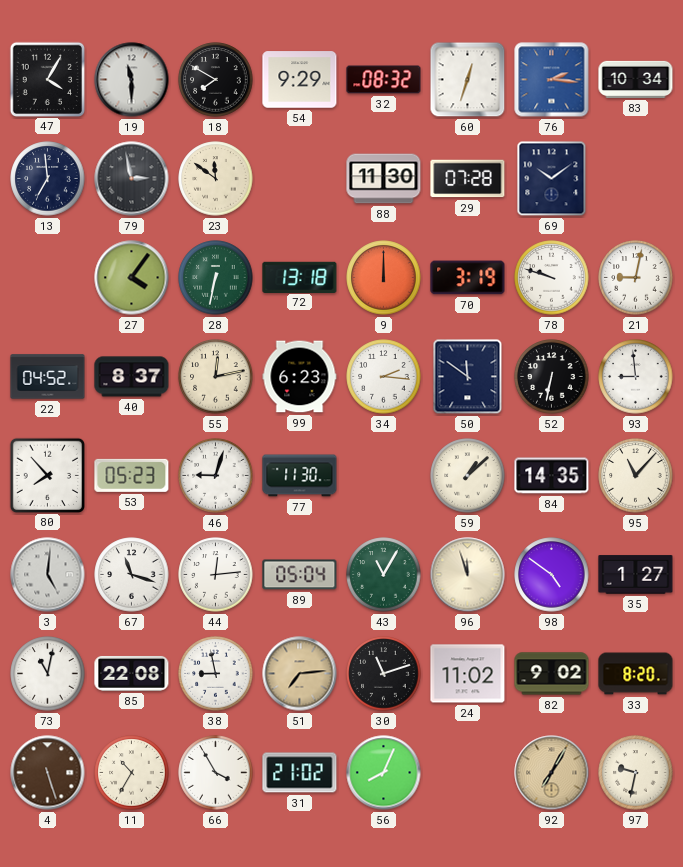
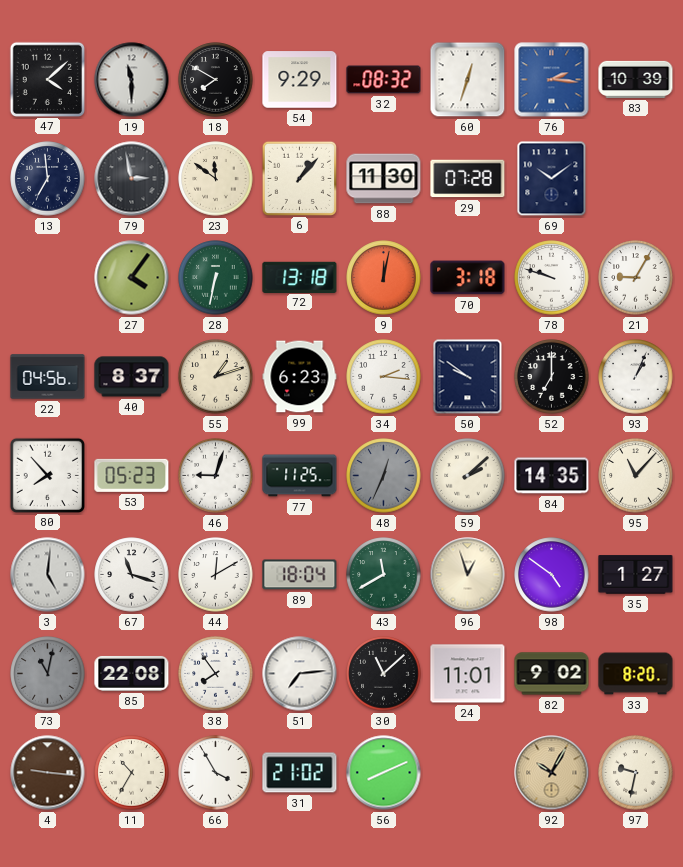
47: 4:05 -> 4:08
83: 10:34 -> 10:39
6: none -> 1:07
9: 12:00 -> 12:02
70: 3:19 -> 3:18
21: 9:02 -> 9:05
22: 04:52 -> 04:56
55: 12:13 -> 1:12
50: 11:51 -> 9:51
52: 6:32 -> 7:00
93: 8:59 -> 1:04
77: 11:30 -> 11:25
48: none -> 12:34
59: 1:08 -> 2:08
44: 12:14 -> 12:10
89: 05:04 -> 18:04
43: 11:05 -> 11:40
96: 11:57 -> 12:57
73 dial: white -> grey
38: 8:58 -> 7:54
51 dial: champagne -> white
30: 11:12 -> 11:08
24: 11:02 -> 11:01
4: 5:27 -> 9:16
56: 8:04 -> 8:11
92: 7:05 -> 10:05
